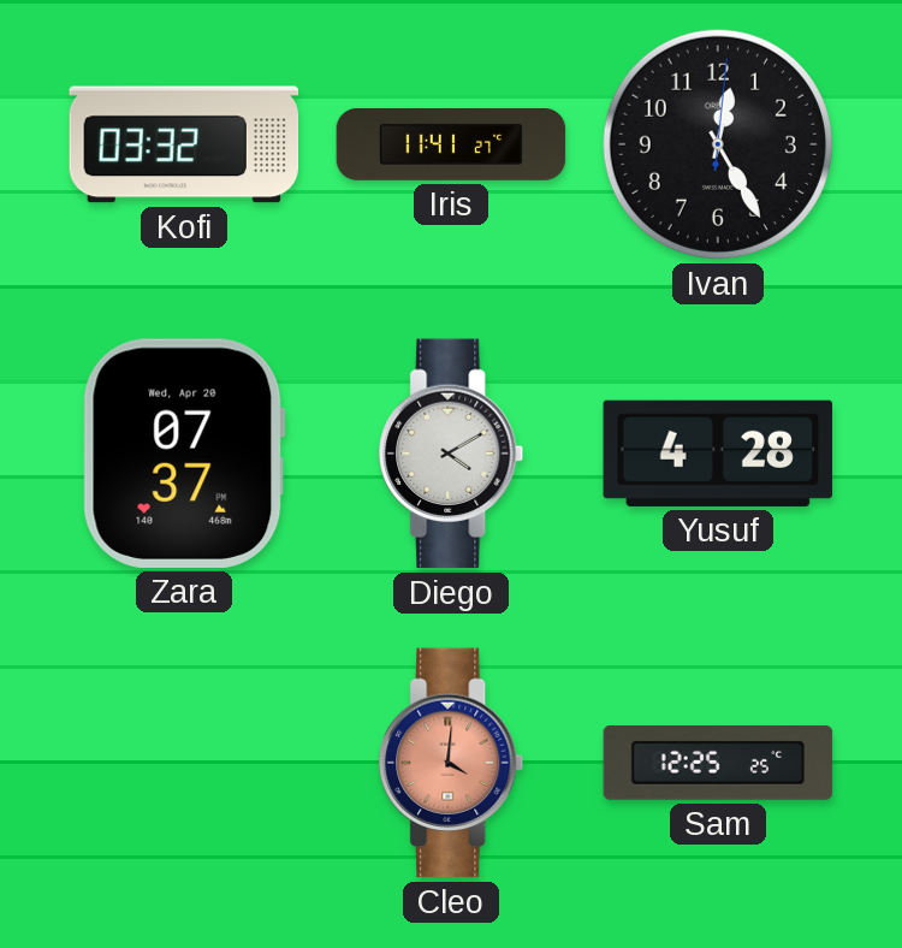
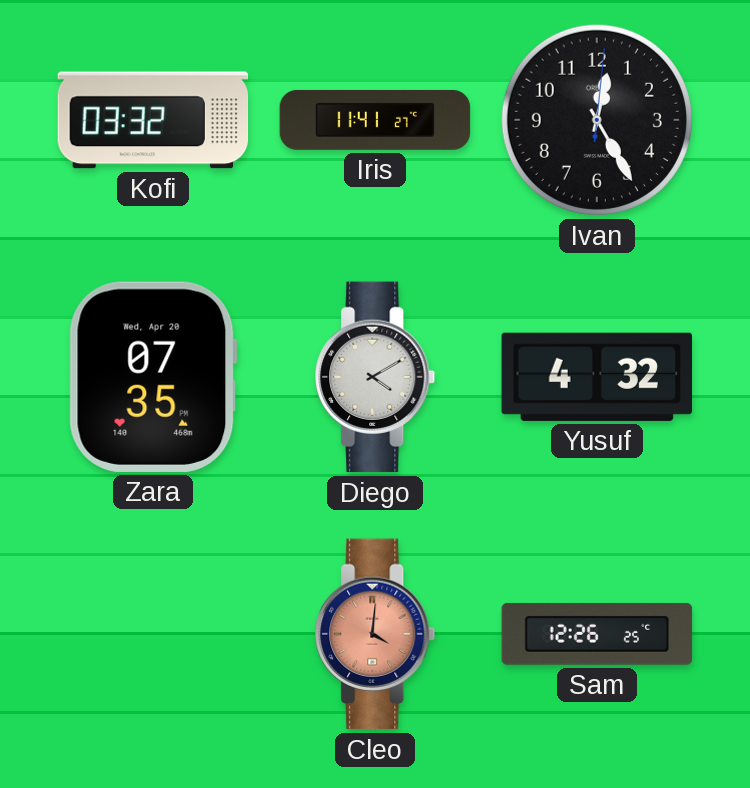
Zara: 07:37 -> 07:35
Yusuf: 4:28 -> 4:32
Sam: 12:25 -> 12:26
